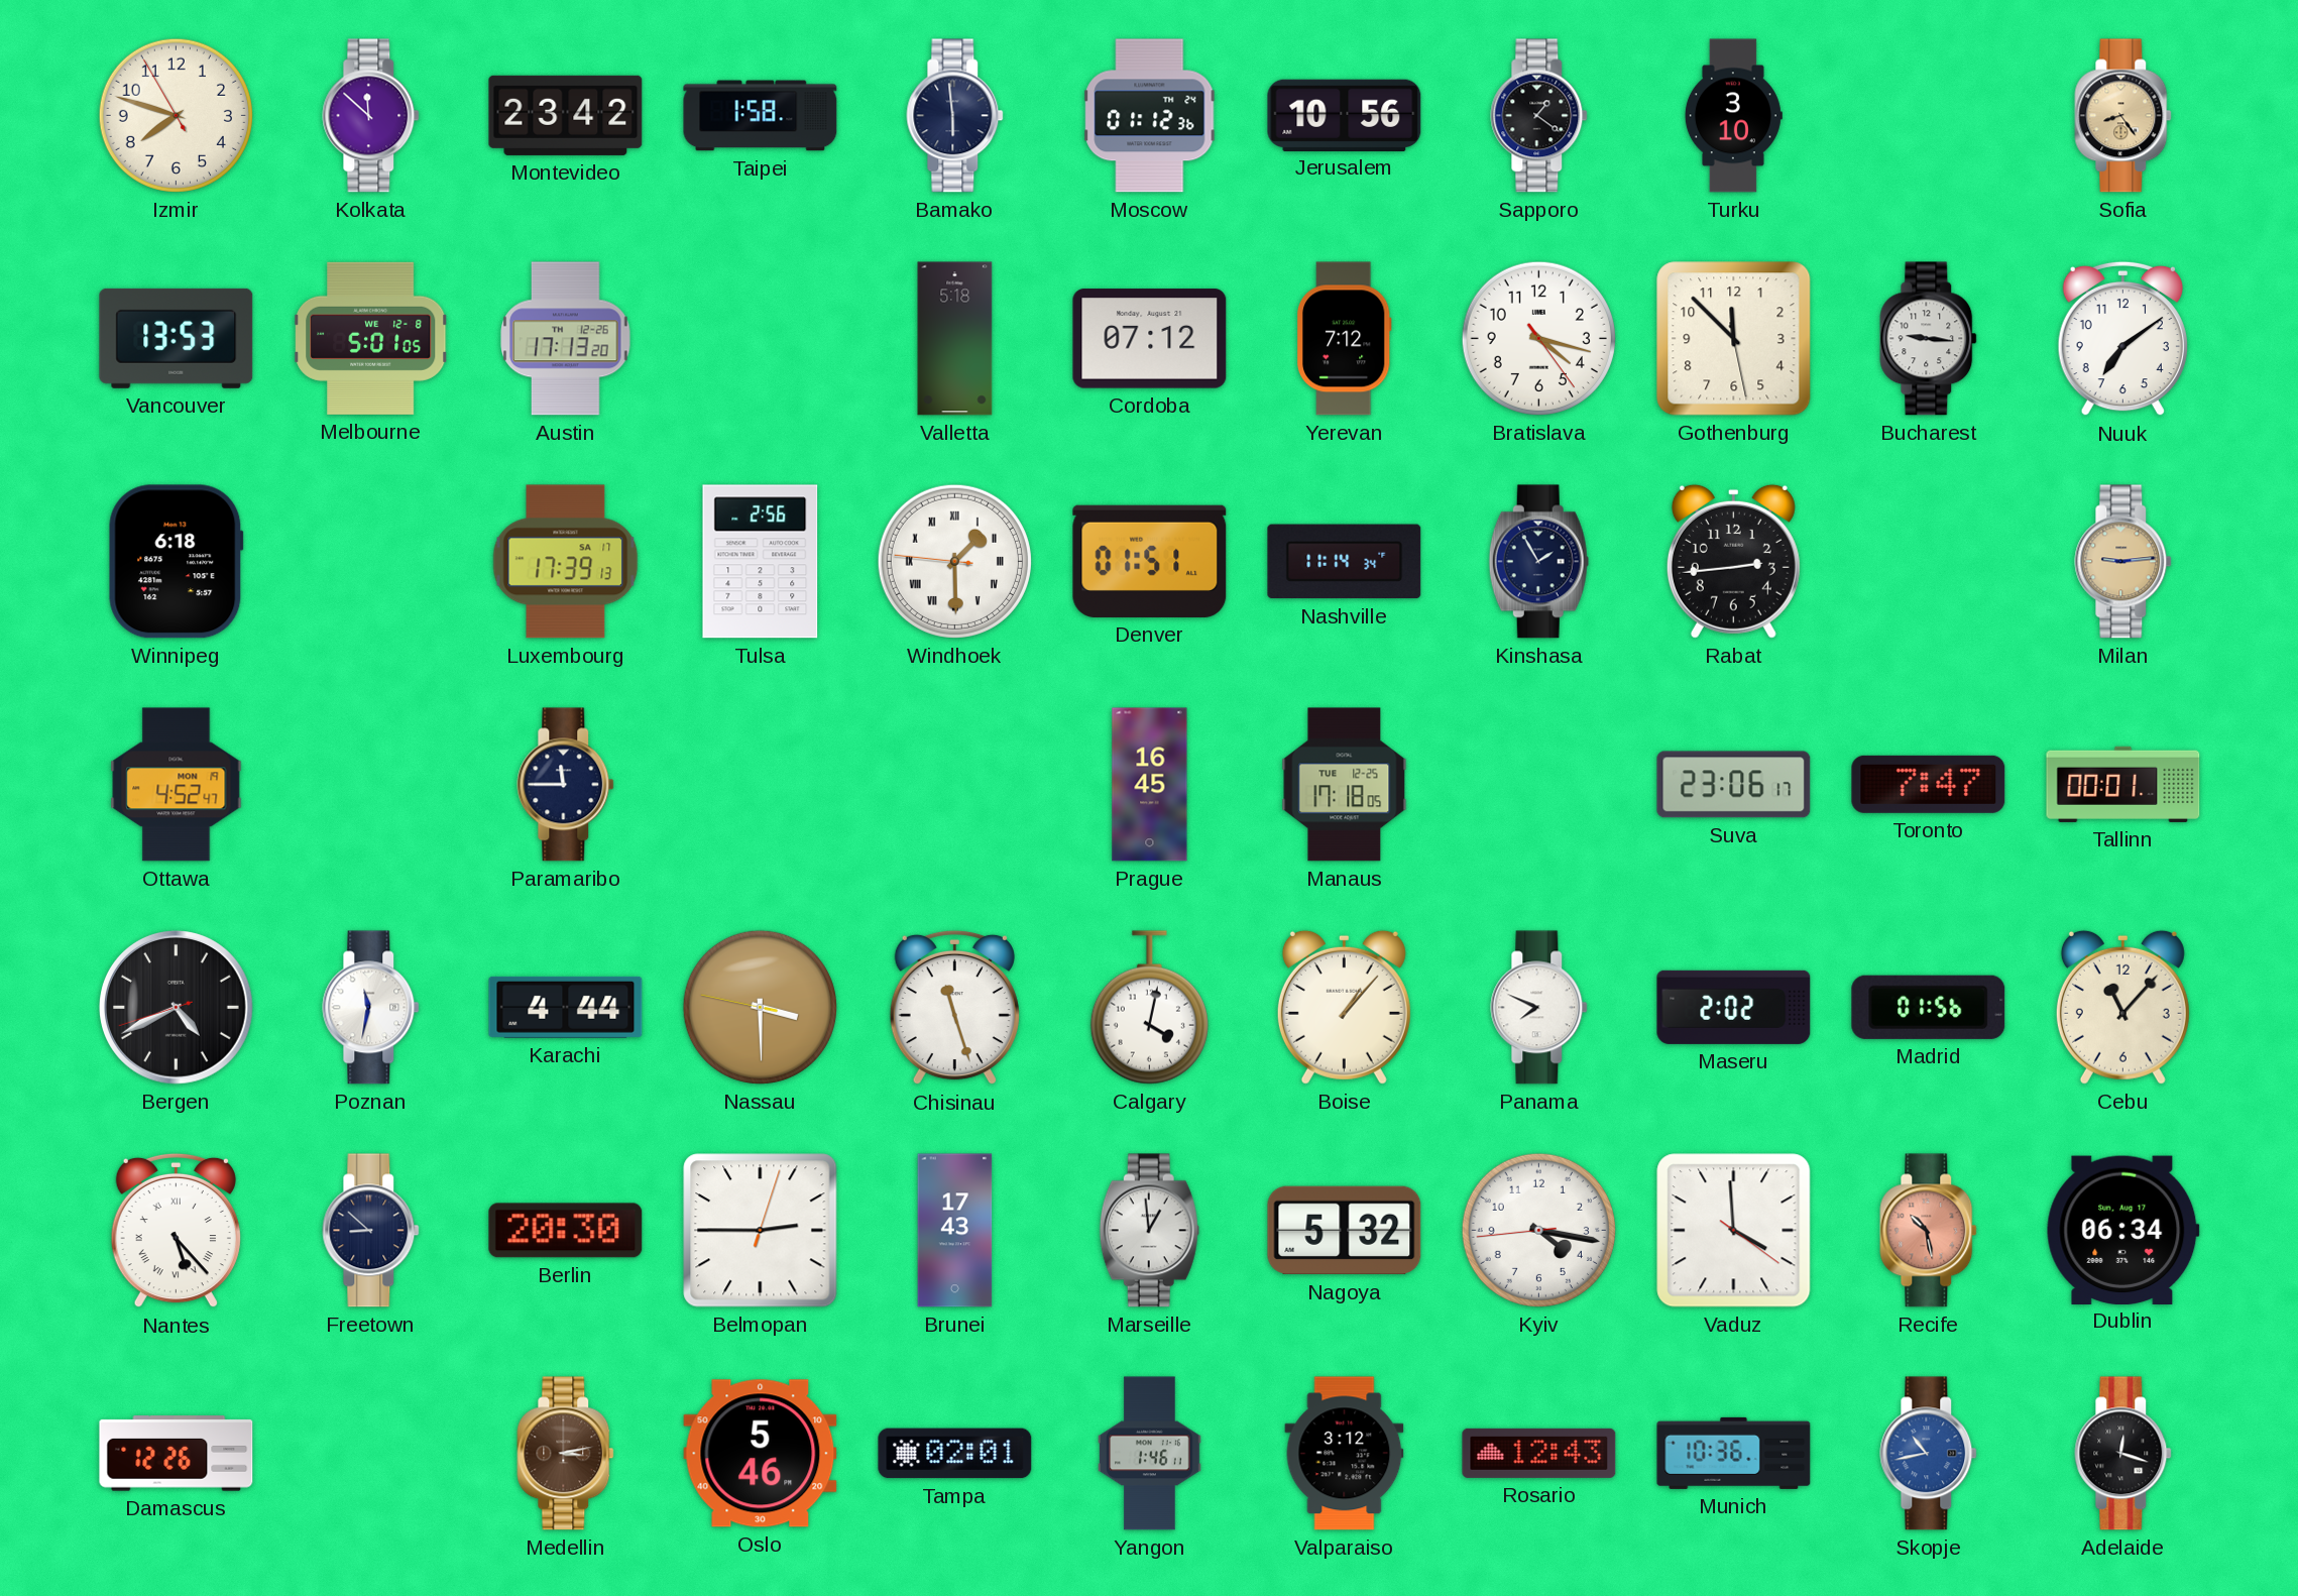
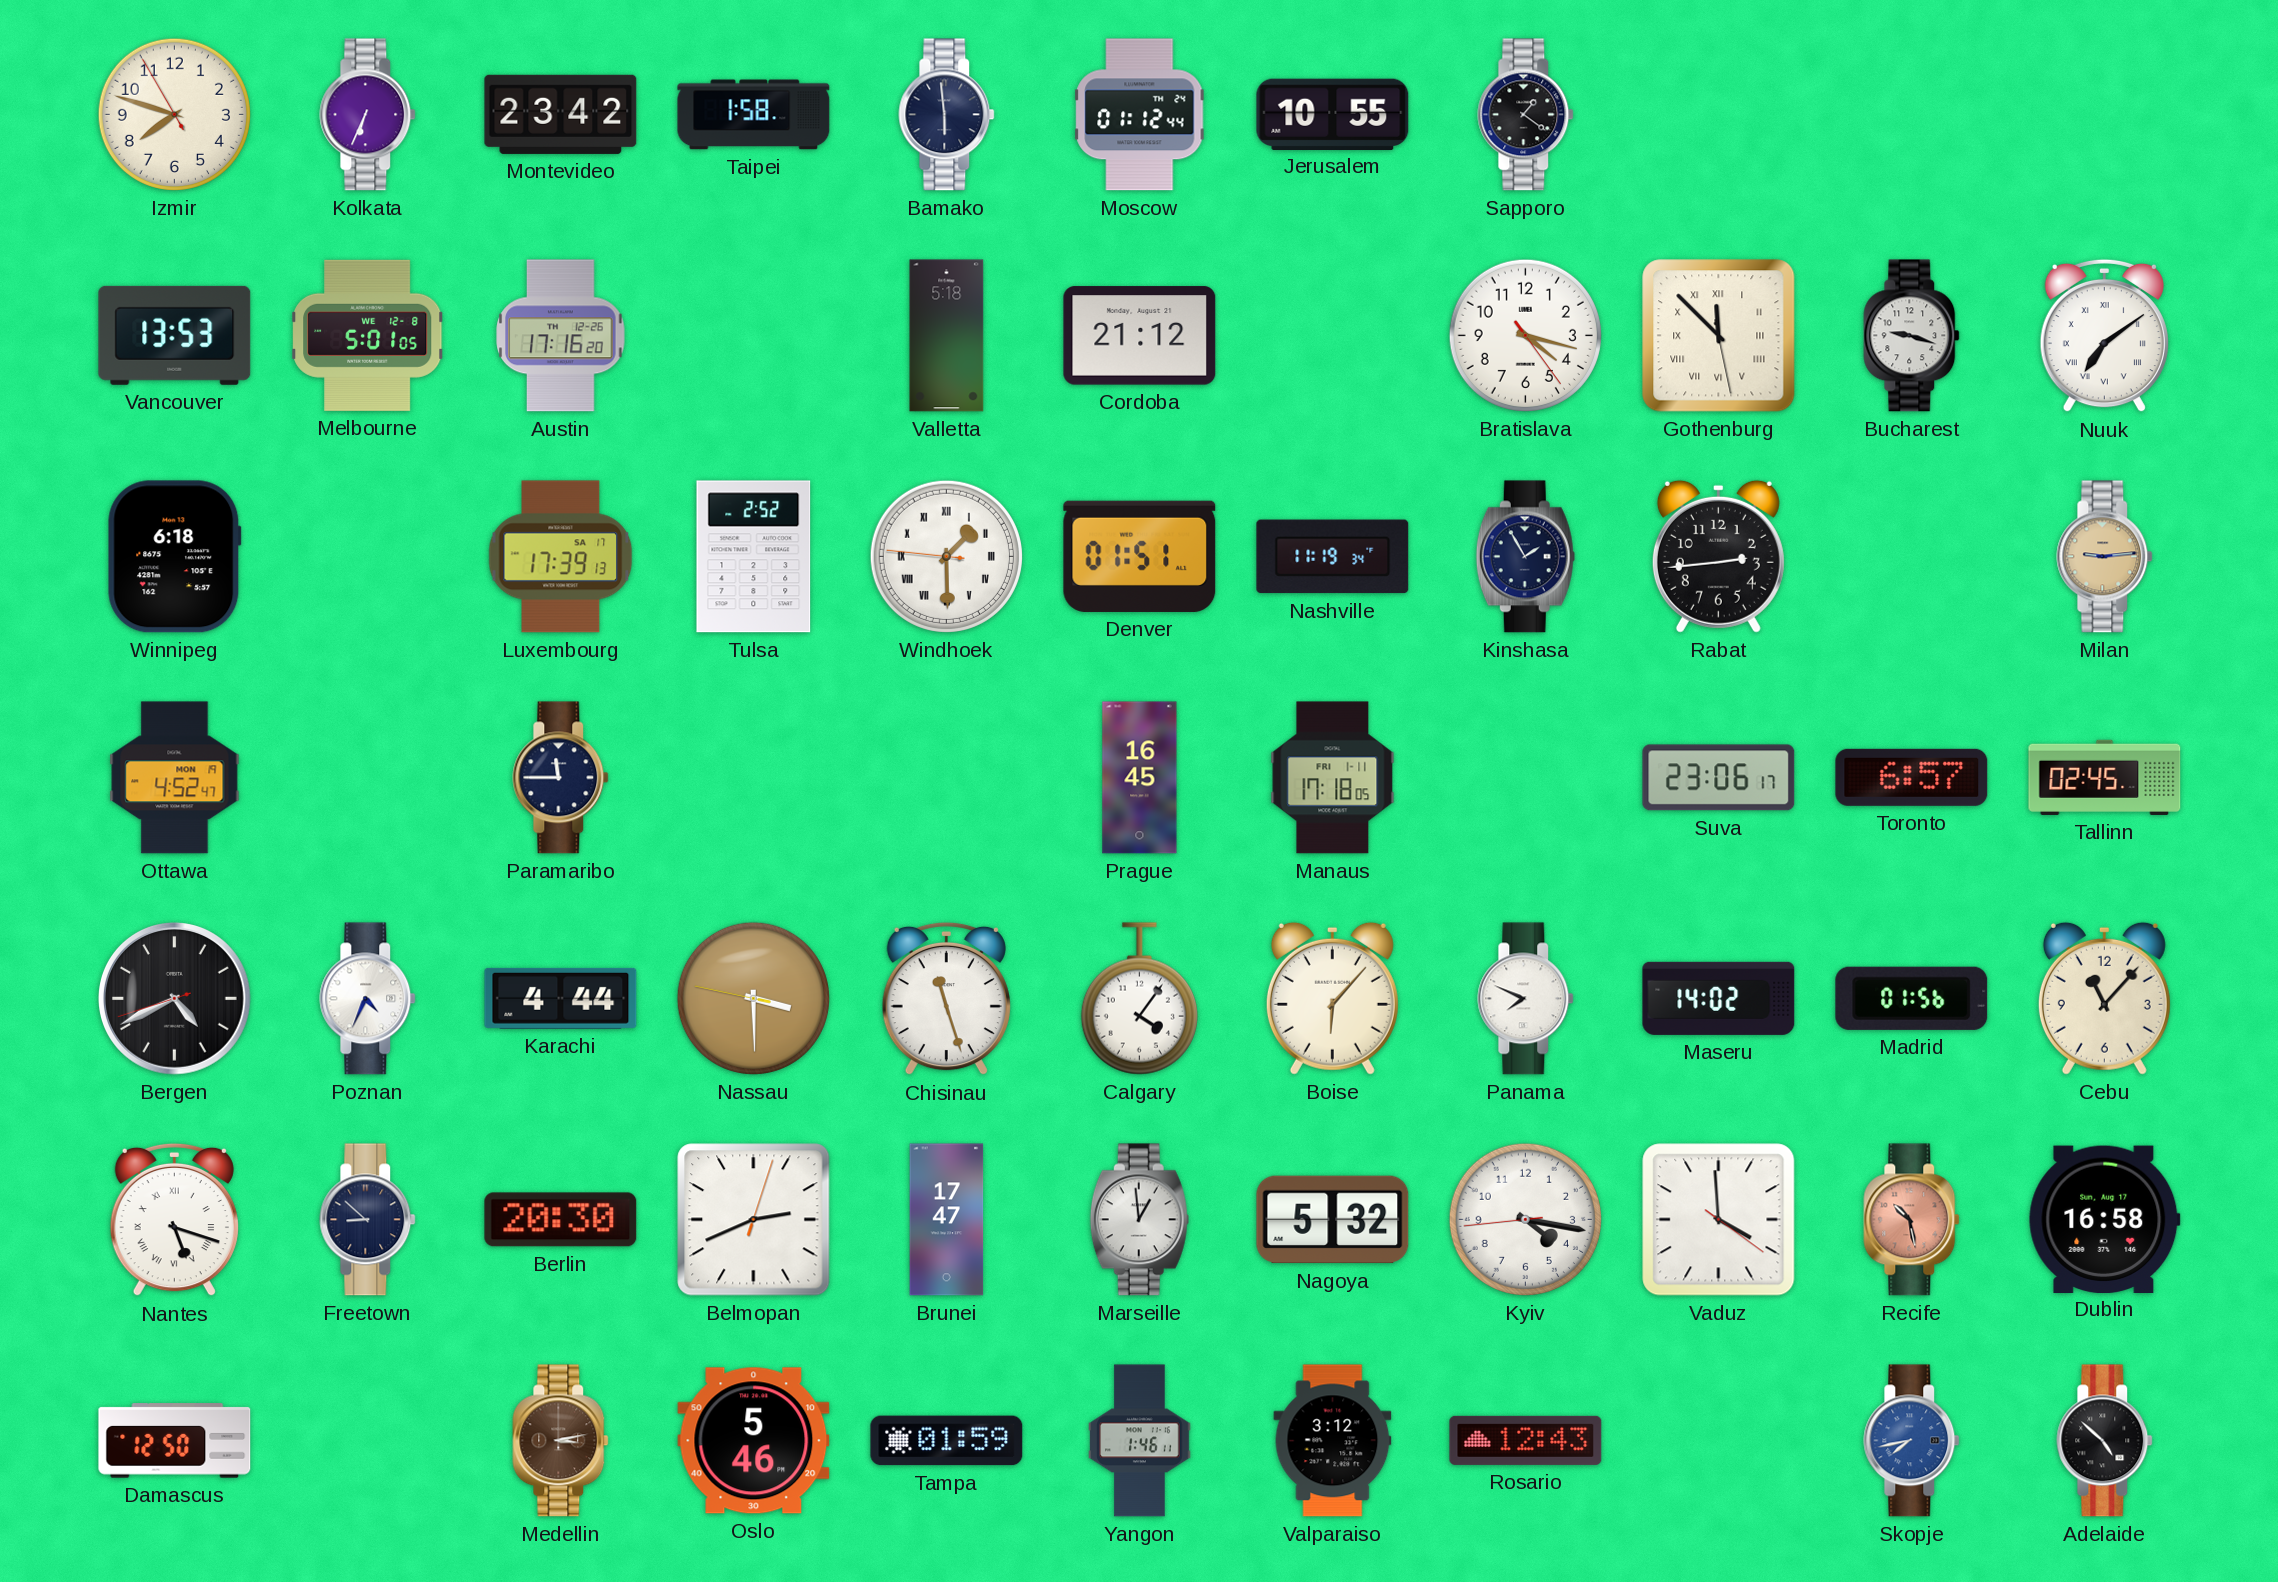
Kolkata: 11:52 -> 6:34
Moscow: 01:12:36 -> 01:12:44
Jerusalem: 10:56 -> 10:55
Turku: 3:10 -> none
Sofia: 8:24 -> none
Austin: 17:13 -> 17:16
Cordoba: 07:12 -> 21:12
Yerevan: 7:12 -> none
Gothenburg numerals: Arabic -> Roman
Bucharest: 9:16 -> 9:18
Nuuk numerals: Arabic -> Roman
Tulsa: 2:56 -> 2:52
Nashville: 11:14 -> 11:19
Manaus date: TUE 12-25 -> FRI 1-11
Toronto: 7:47 -> 6:57
Tallinn: 00:01 -> 02:45
Poznan: 11:32 -> 4:34
Calgary: 4:02 -> 4:06
Boise: 1:07 -> 6:07
Maseru: 2:02 -> 14:02
Nantes: 5:23 -> 5:18
Belmopan: 2:45 -> 2:41
Brunei: 17:43 -> 17:47
Dublin: 06:34 -> 16:58
Damascus: 12:26 -> 12:50
Tampa: 02:01 -> 01:59
Munich: 10:36 -> none
Skopje: 10:43 -> 7:43
Adelaide: 12:18 -> 4:52
